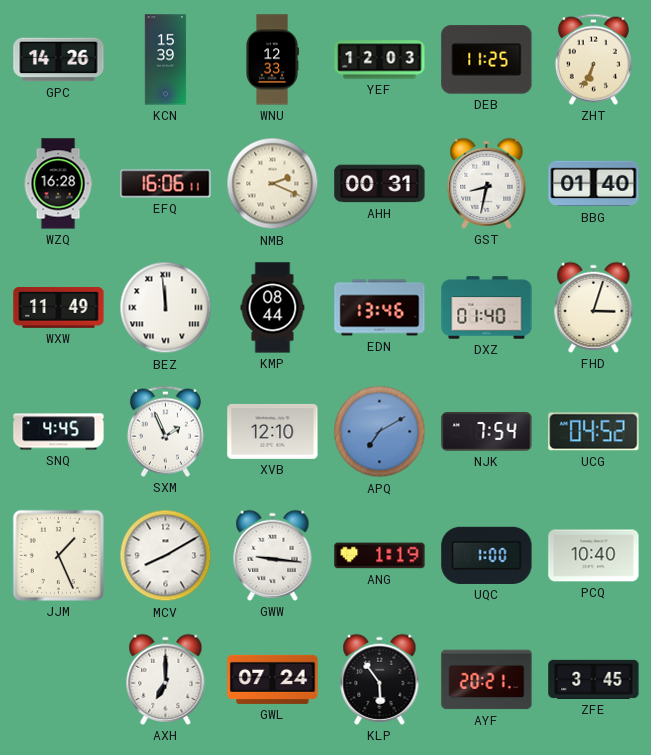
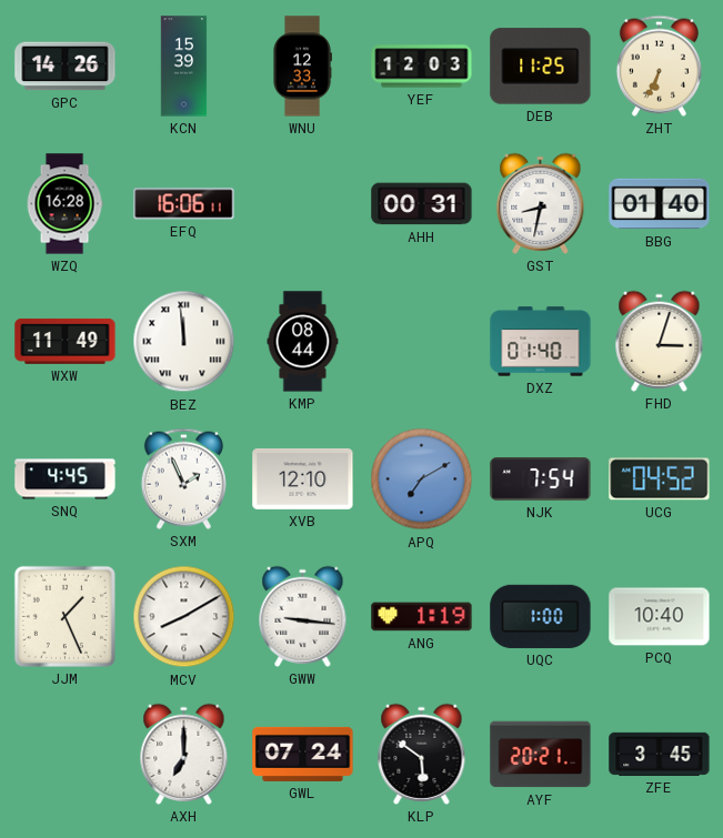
NMB: 2:19 -> none
EDN: 13:46 -> none
KLP: 5:54 -> 5:51
